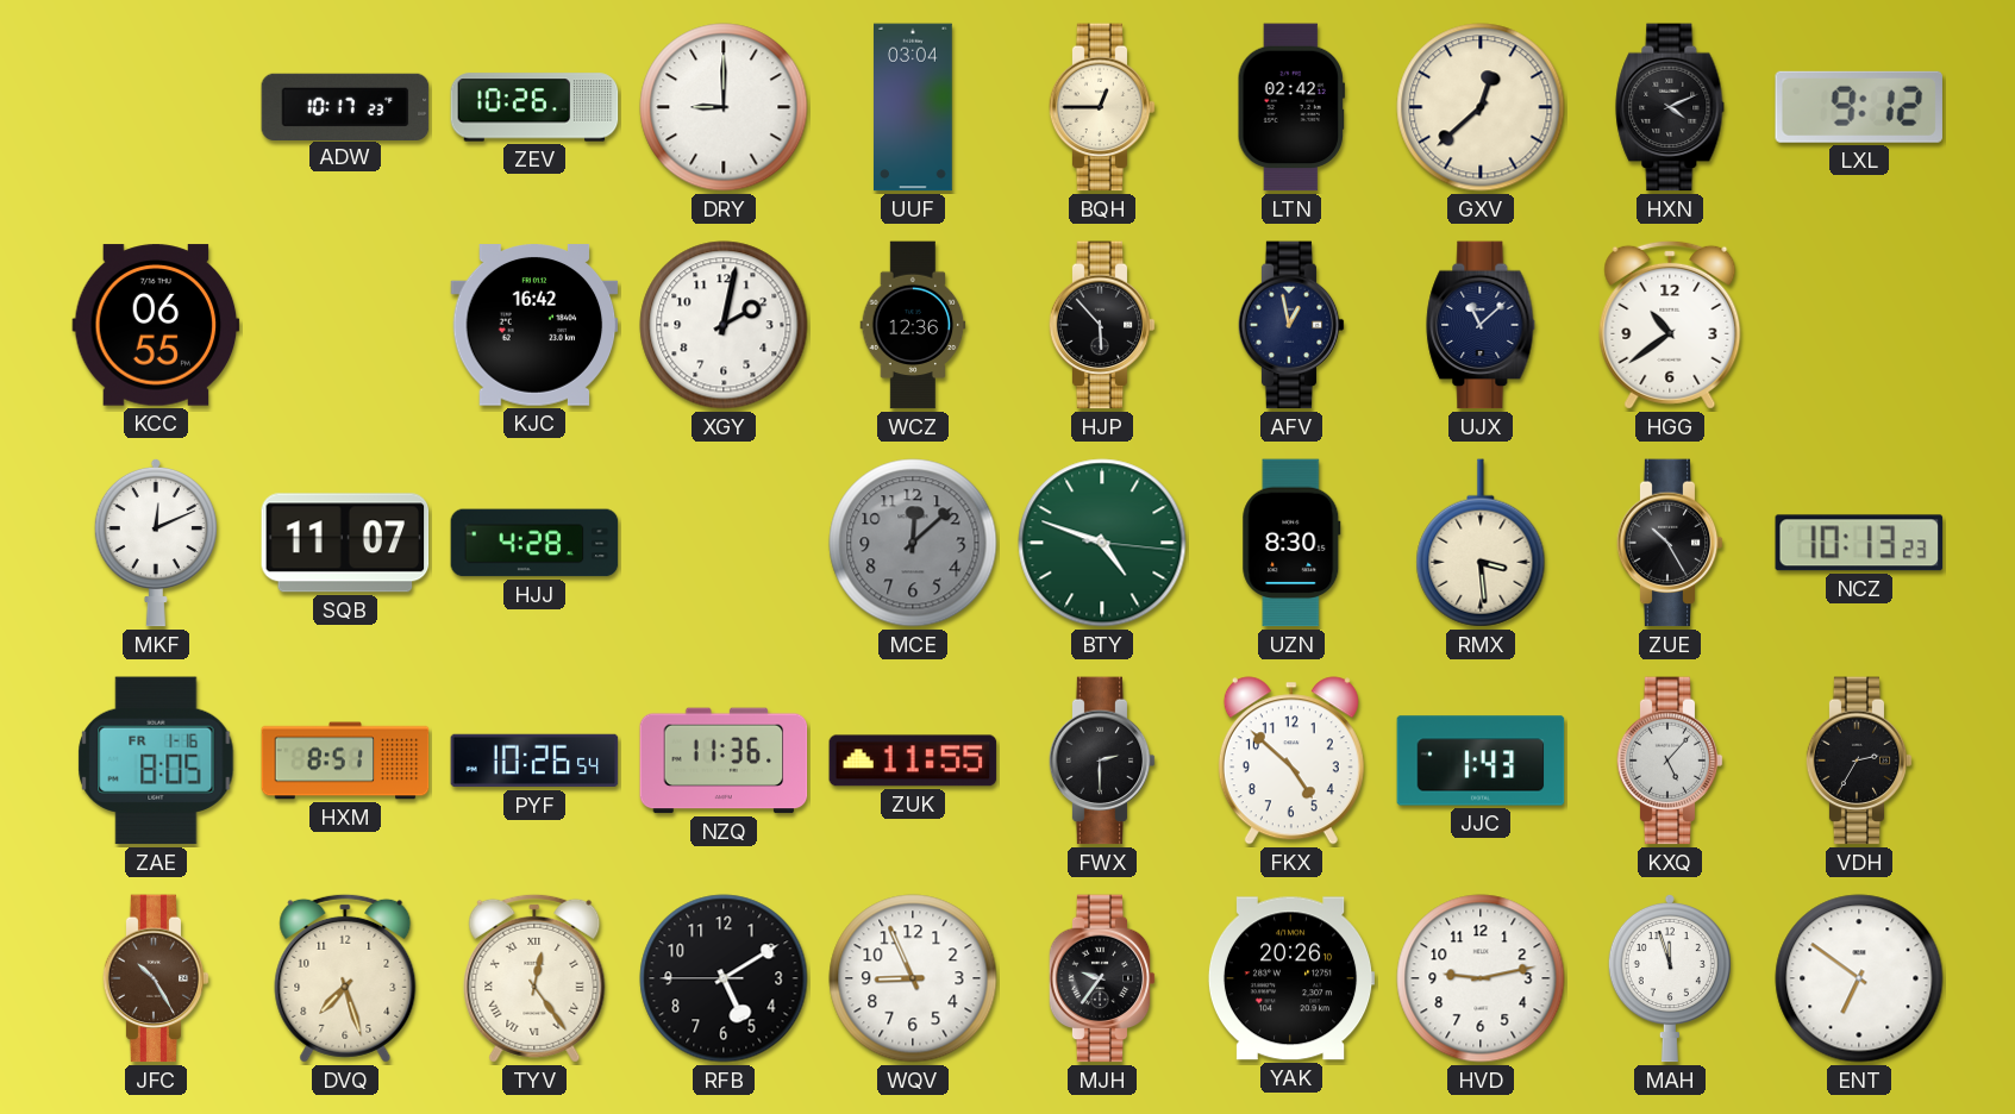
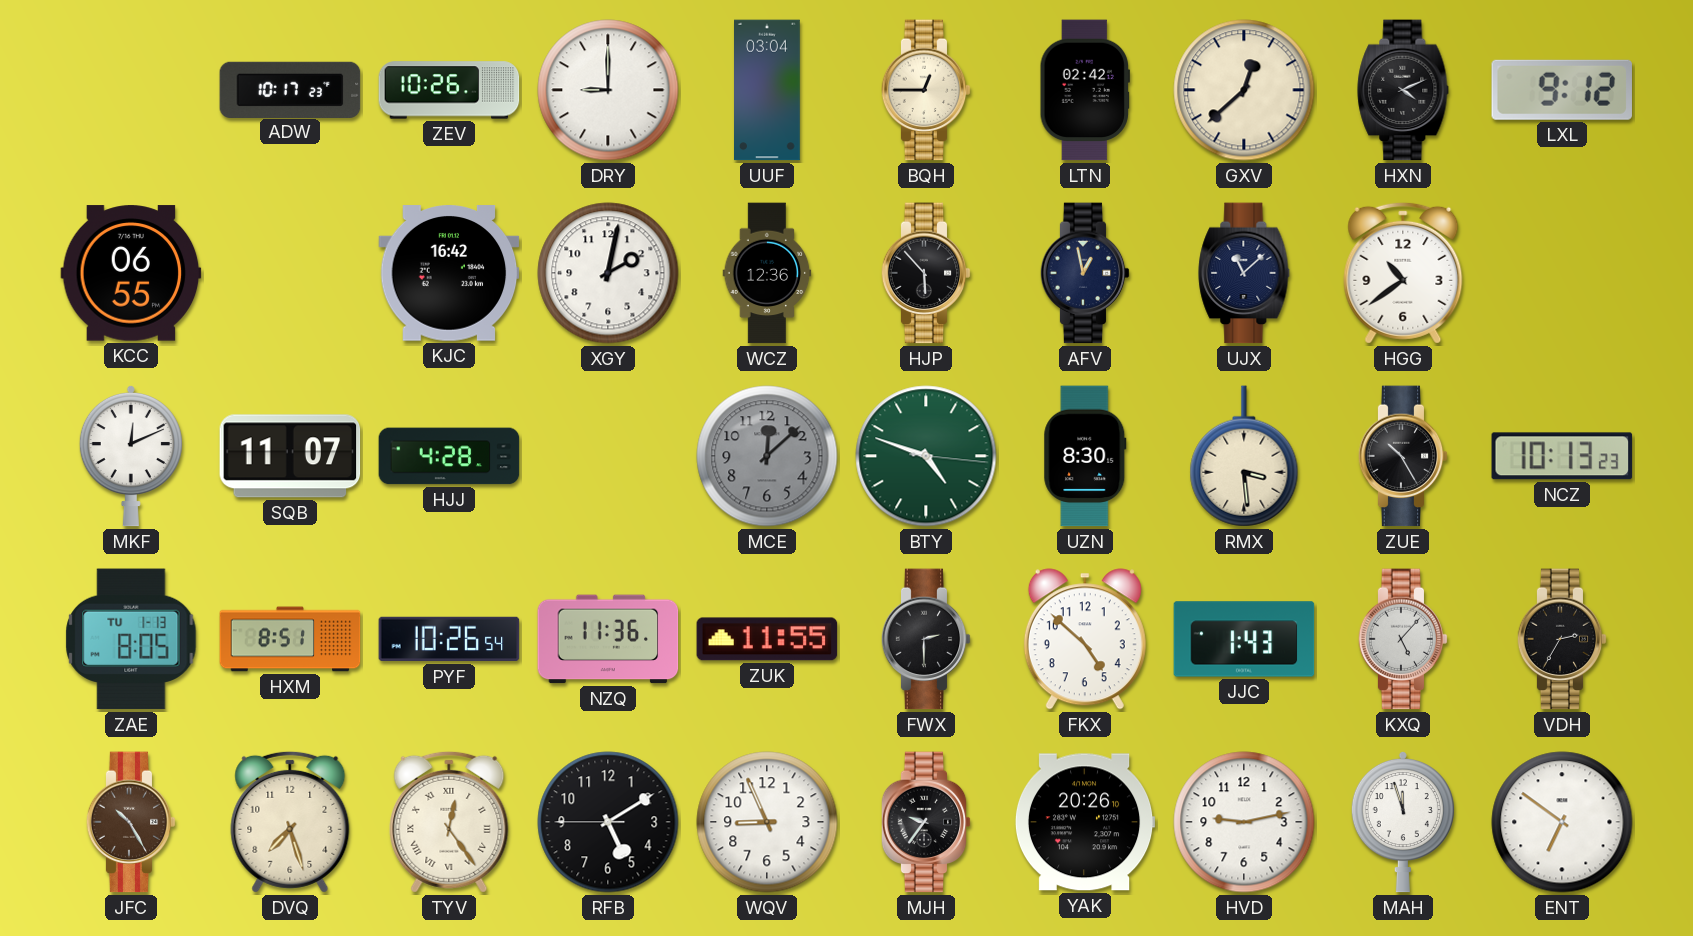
ZAE date: FR 1-16 -> TU 1-13
